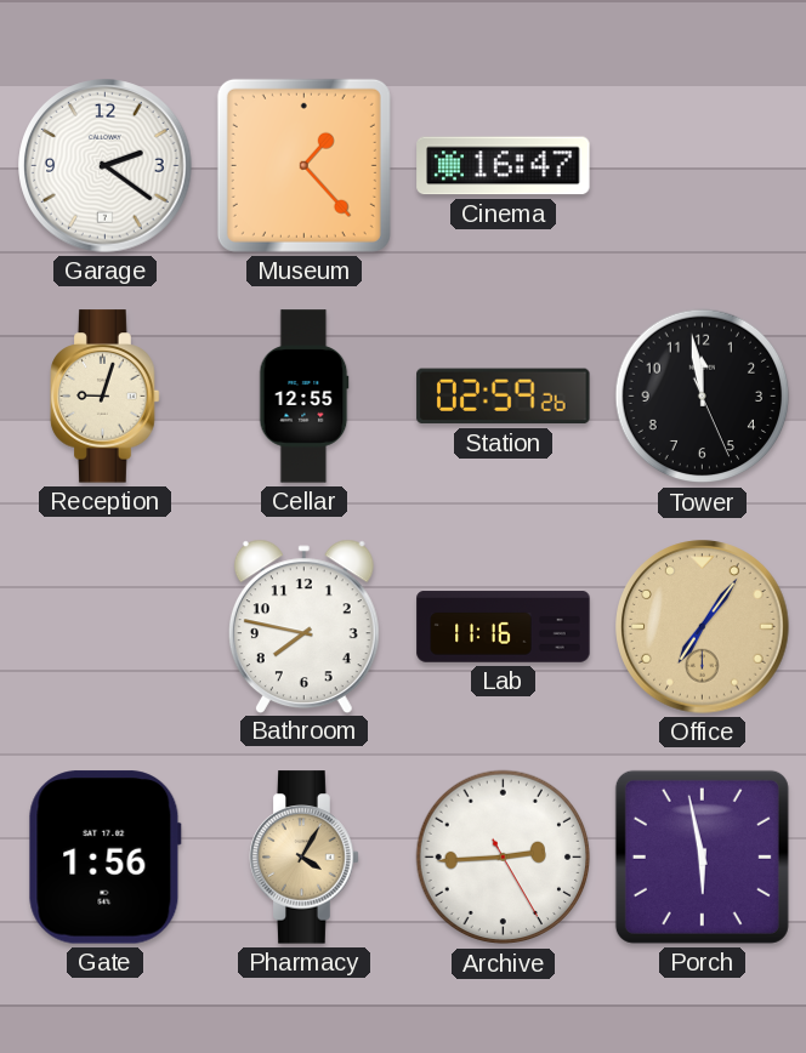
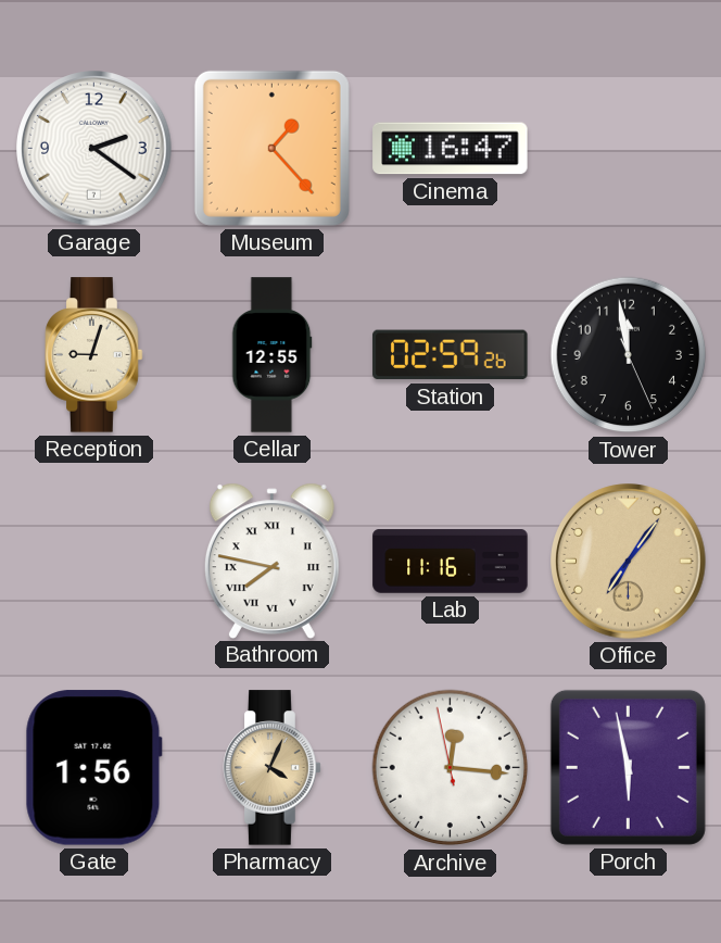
Bathroom numerals: Arabic -> Roman
Pharmacy: 4:05 -> 4:04
Archive: 2:44 -> 12:15
